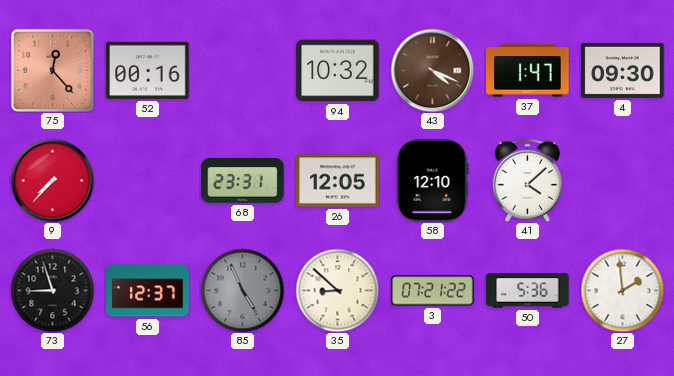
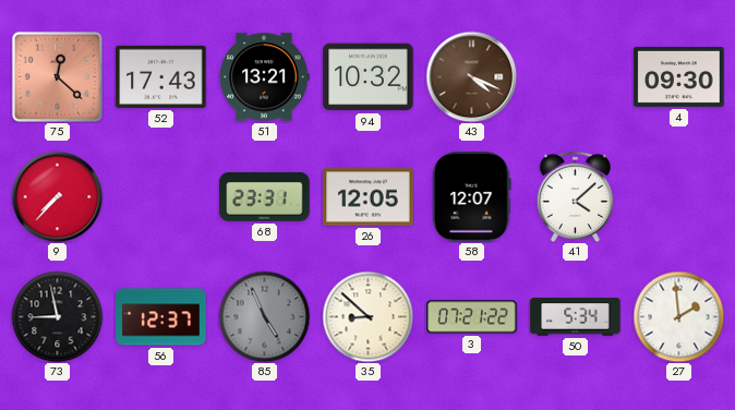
75: 12:23 -> 12:22
52: 00:16 -> 17:43
51: none -> 13:21
37: 1:47 -> none
58: 12:10 -> 12:07
73: 8:57 -> 8:58
50: 5:36 -> 5:34
